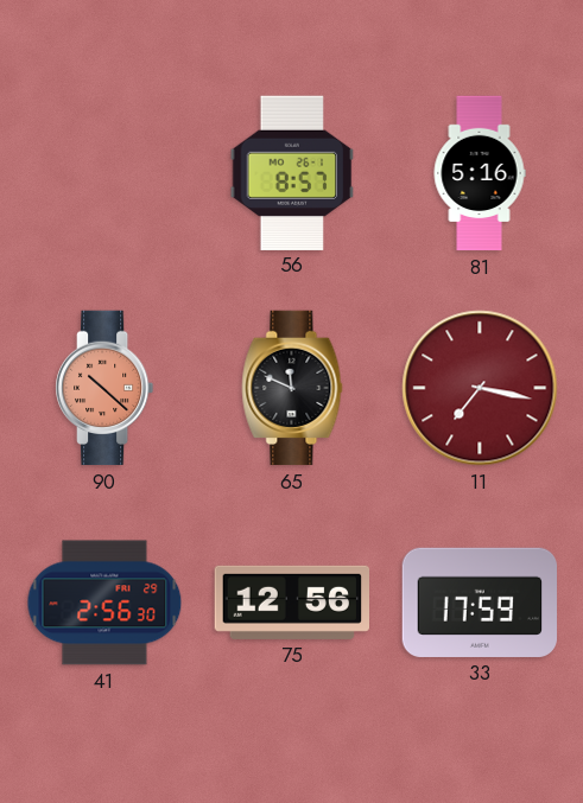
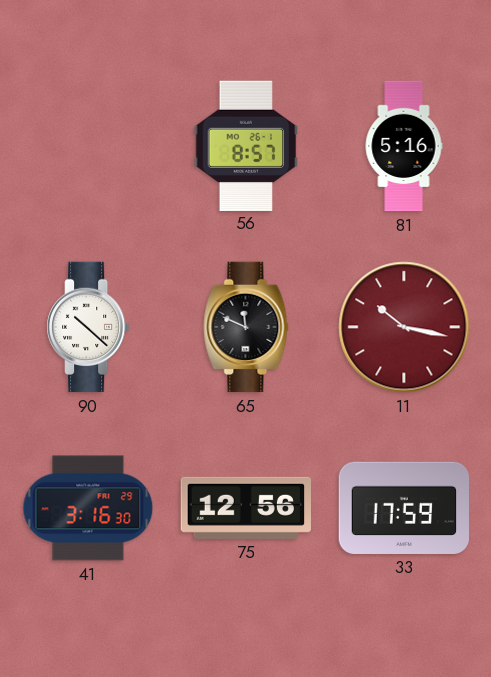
90 dial: salmon -> white
11: 7:17 -> 10:17
41: 2:56 -> 3:16
